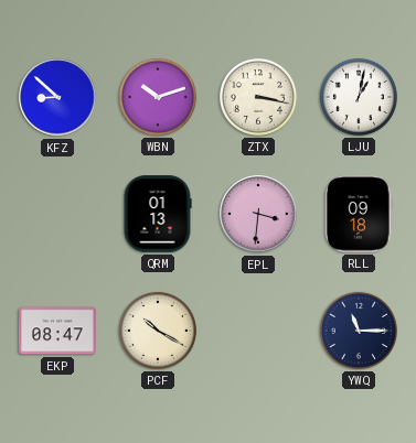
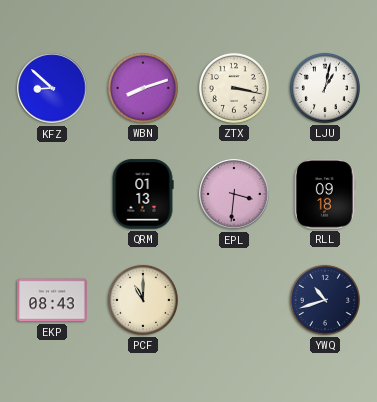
WBN: 10:12 -> 8:12
EKP: 08:47 -> 08:43
PCF: 10:20 -> 11:00
YWQ: 11:15 -> 10:42
